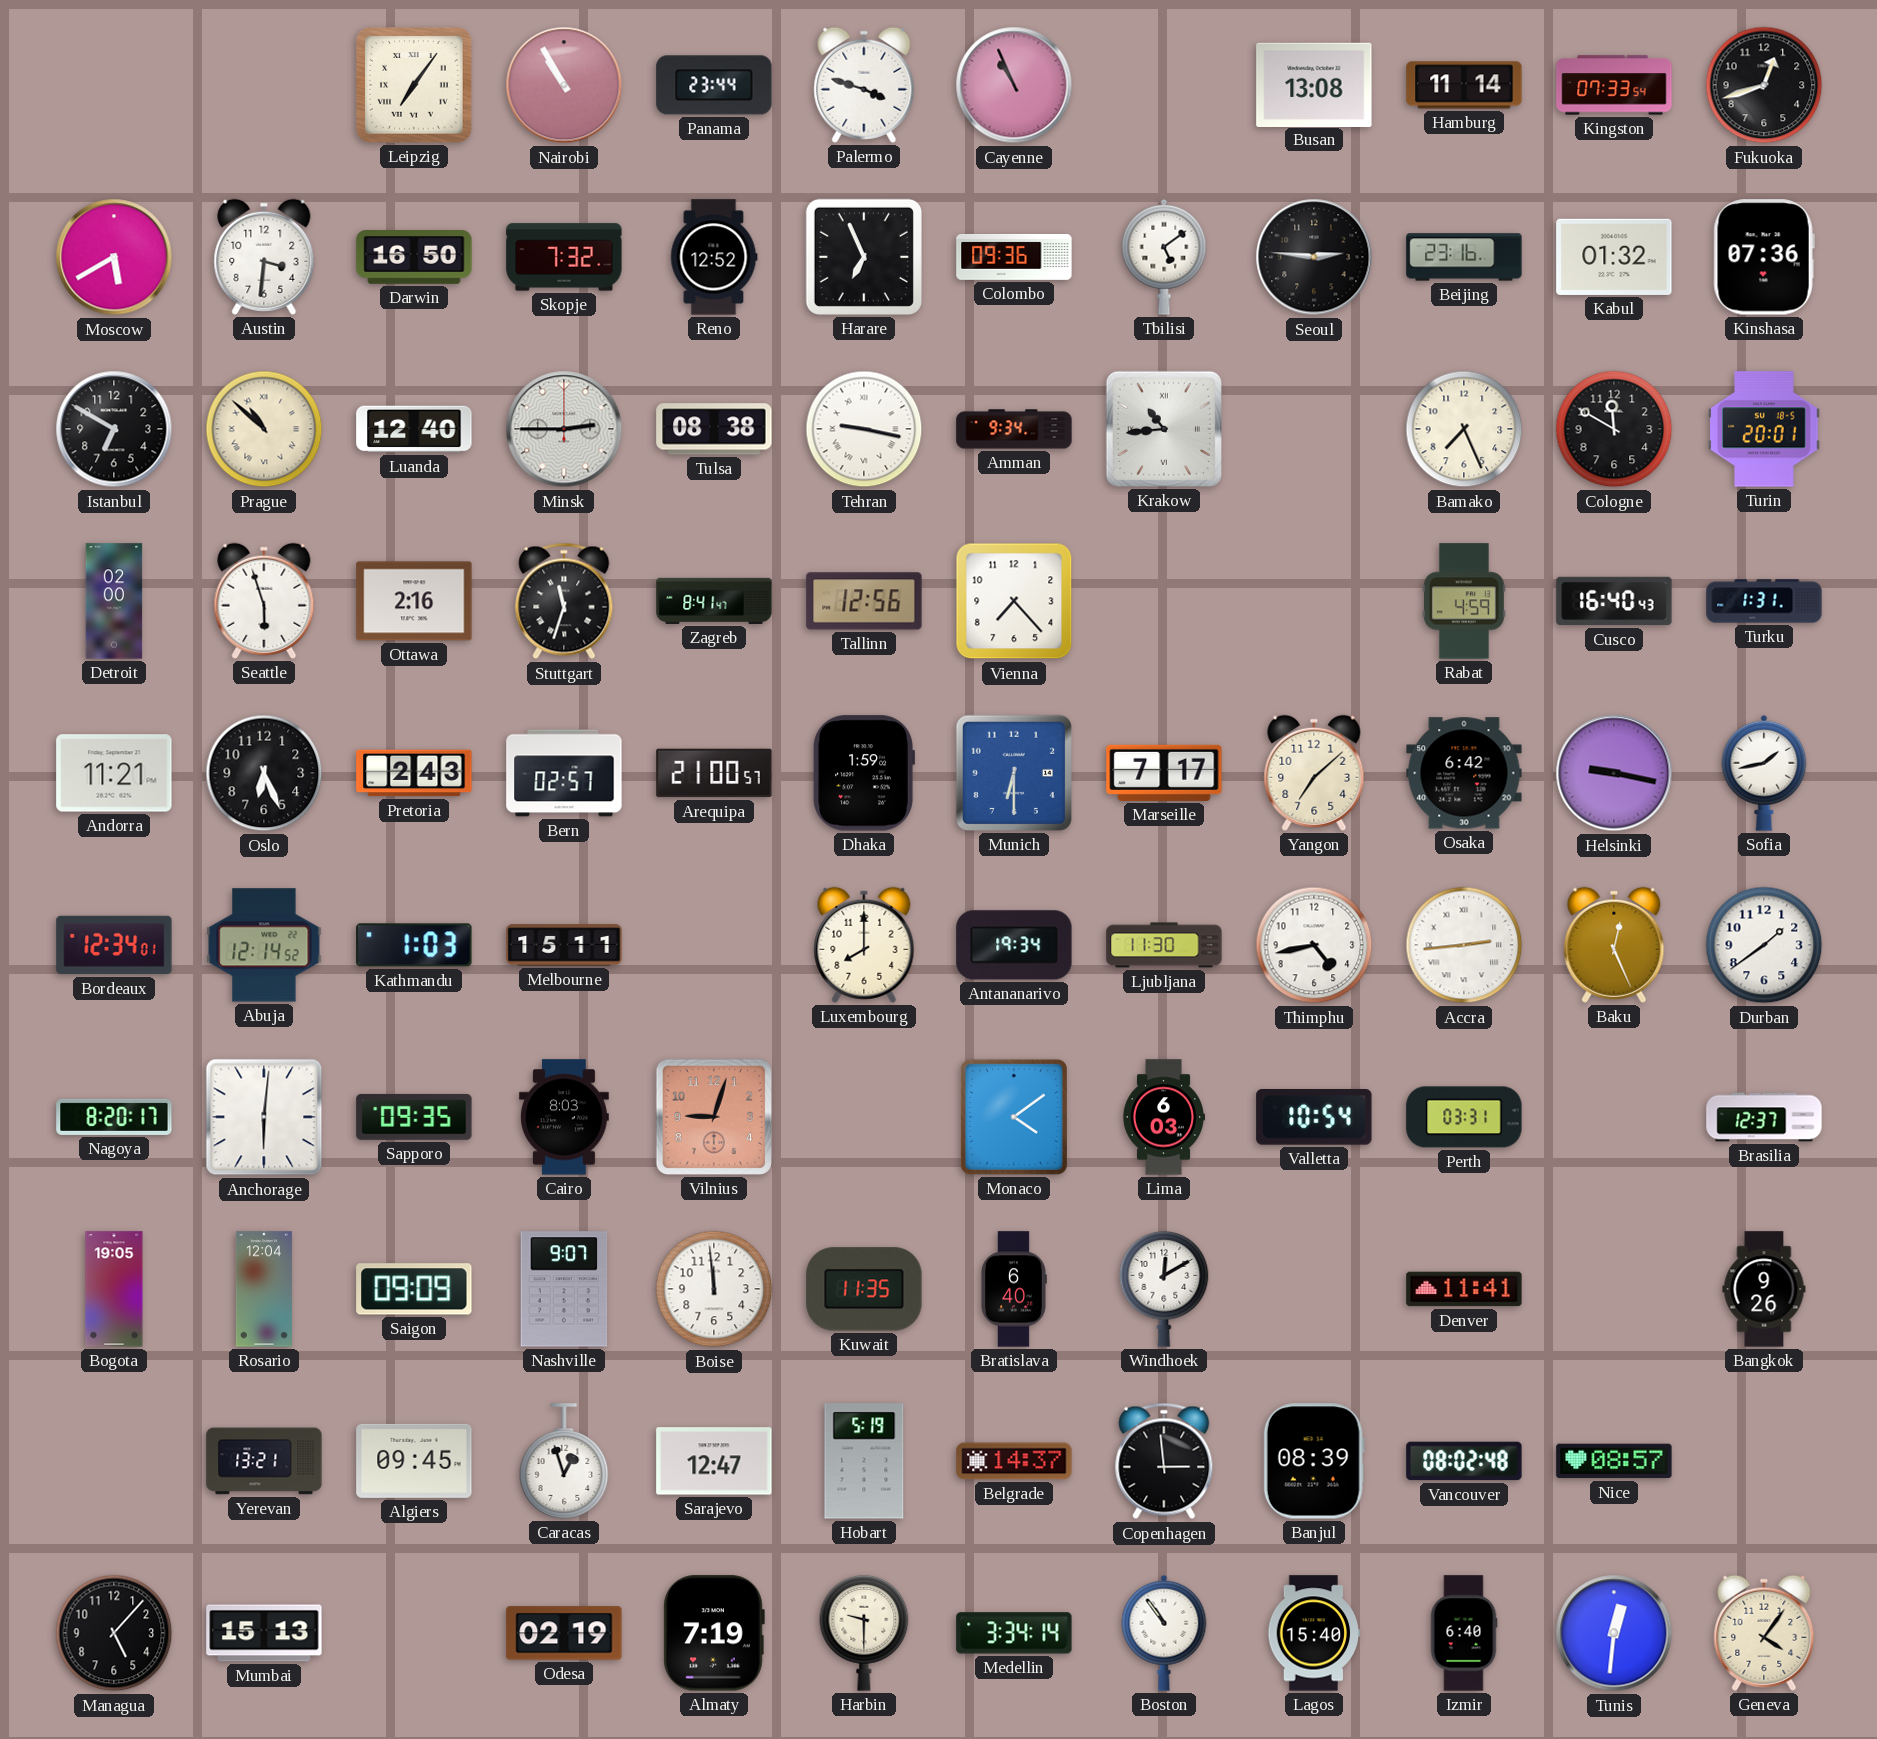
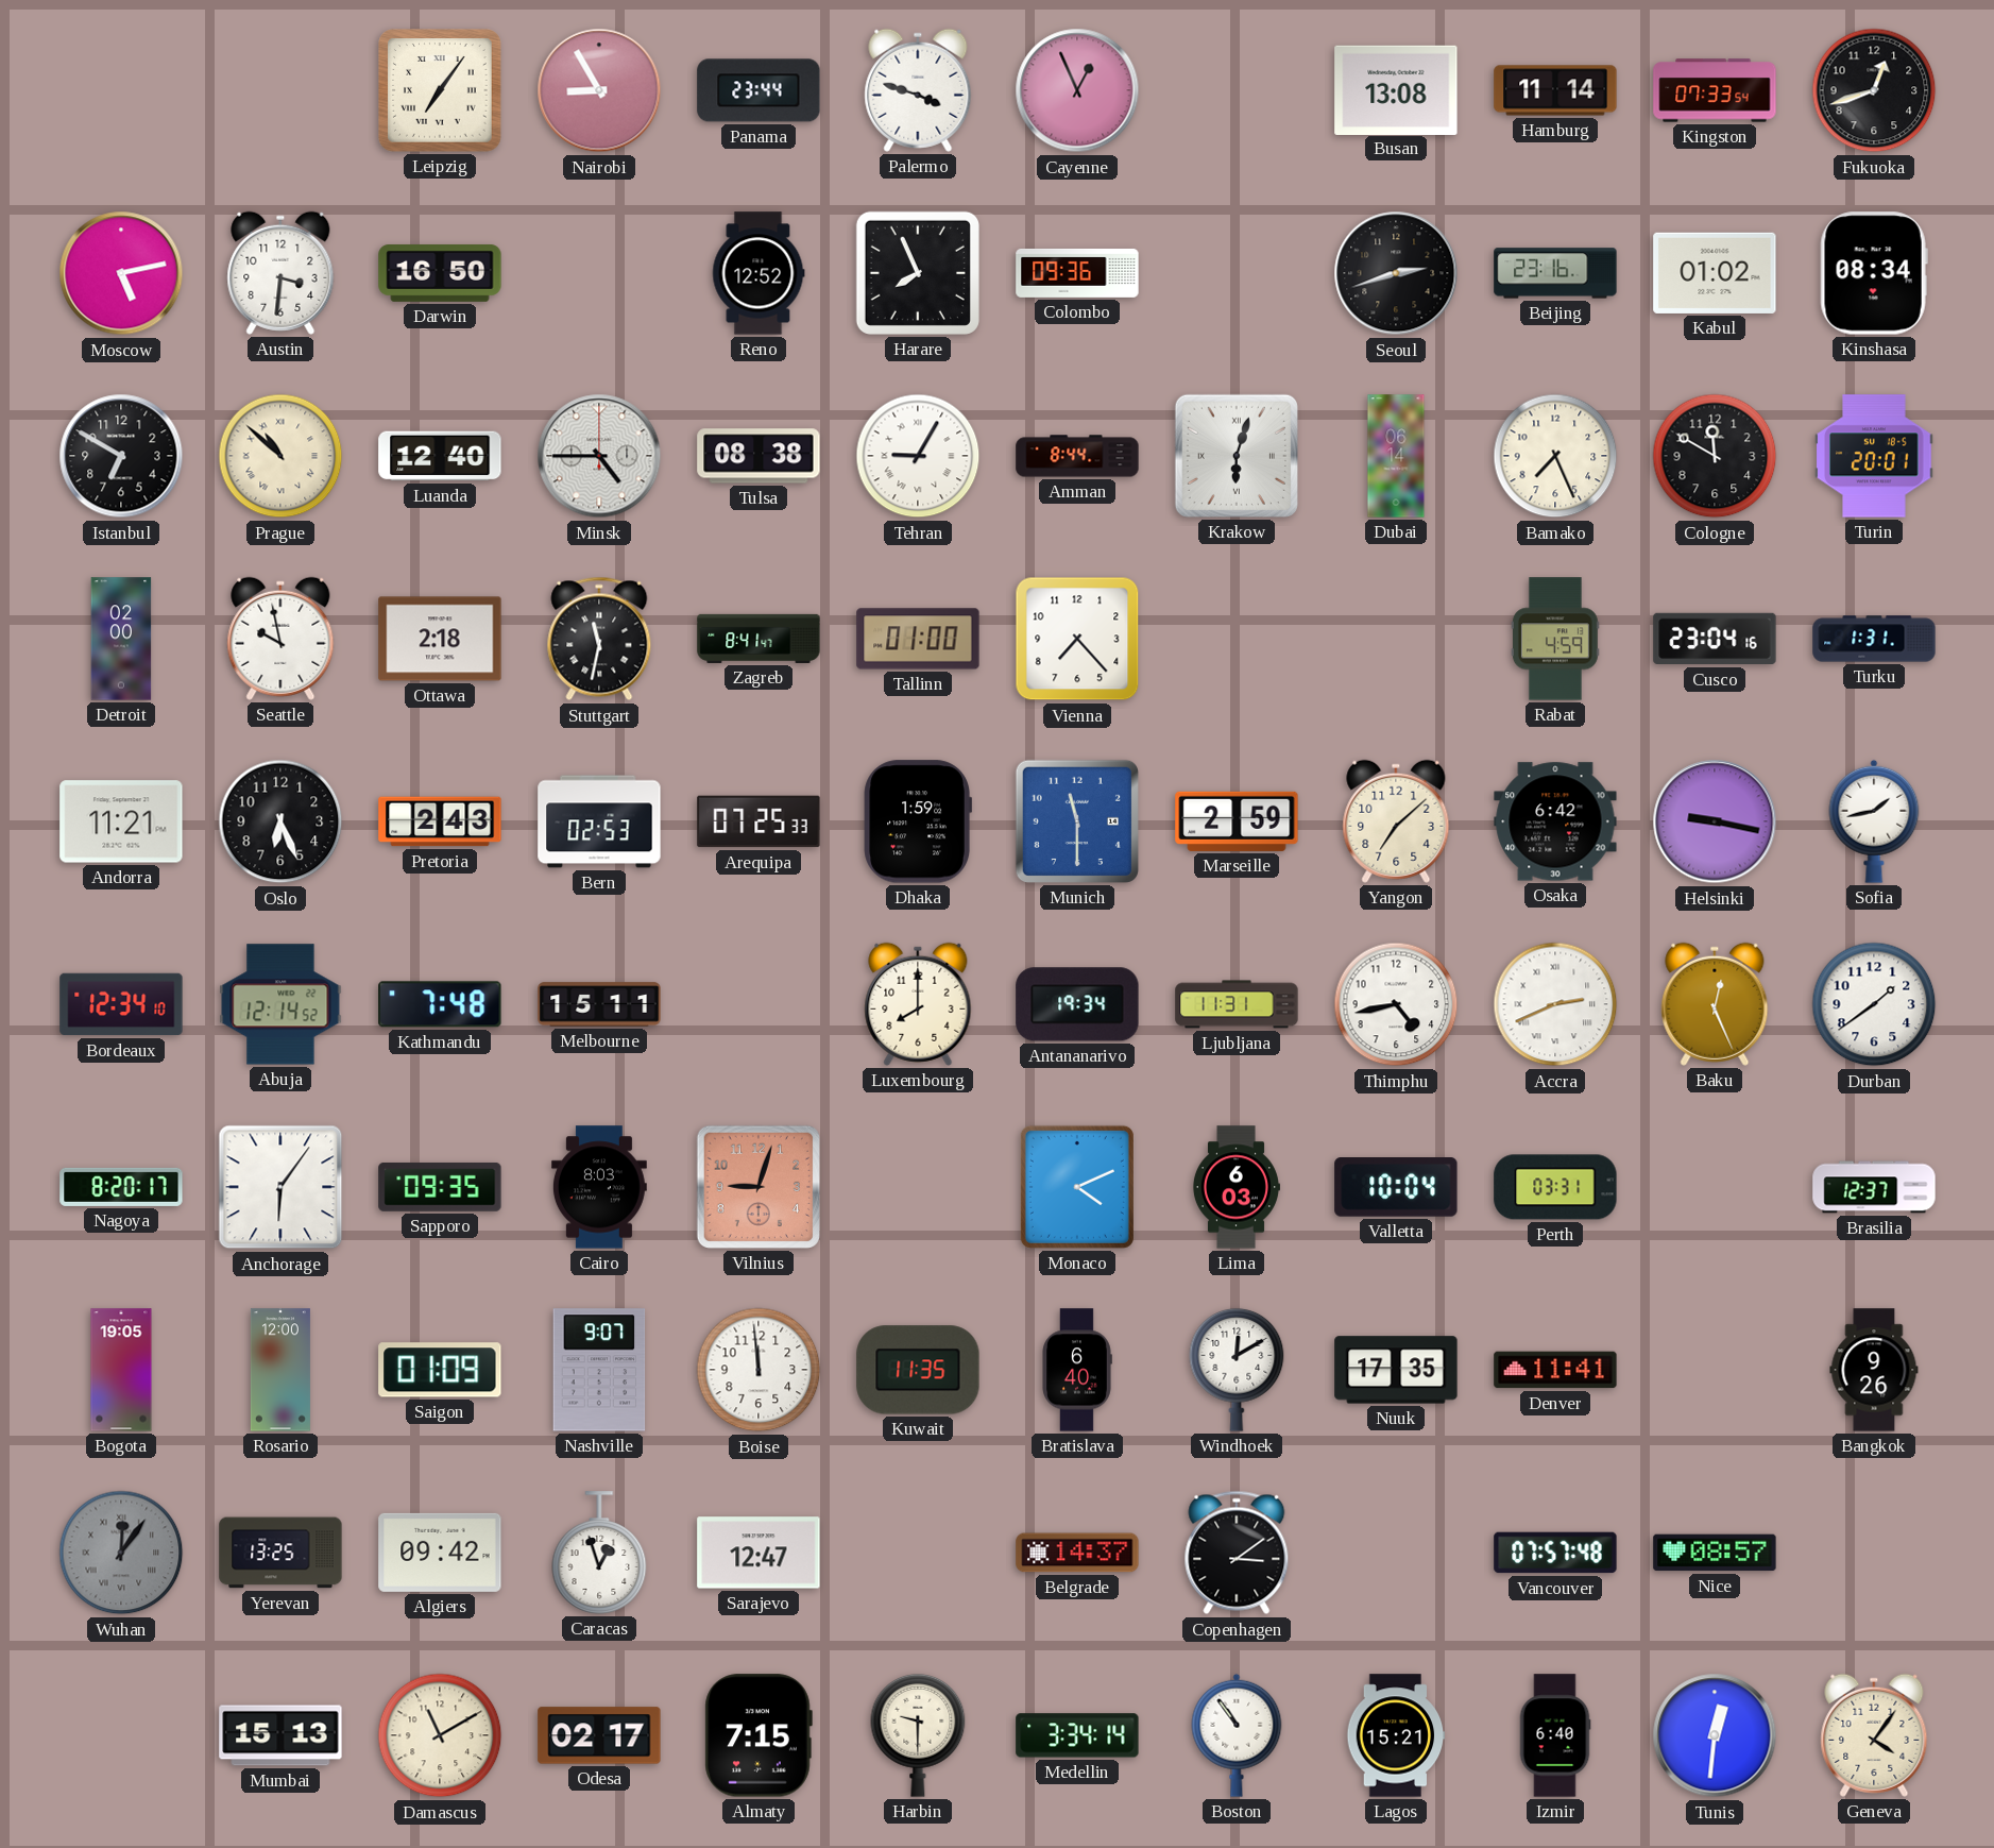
Nairobi: 10:55 -> 8:55
Cayenne: 10:56 -> 12:56
Moscow: 5:40 -> 5:13
Skopje: 7:32 -> none
Harare: 6:56 -> 7:56
Tbilisi: 5:09 -> none
Seoul: 2:46 -> 2:42
Kabul: 01:32 -> 01:02
Kinshasa: 07:36 -> 08:34
Minsk: 2:45 -> 4:45
Tehran: 9:17 -> 9:05
Amman: 9:34 -> 8:44
Krakow: 10:44 -> 6:03
Dubai: none -> 06:14
Seattle: 5:57 -> 9:58
Ottawa: 2:16 -> 2:18
Stuttgart: 11:33 -> 11:32
Tallinn: 12:56 -> 01:00
Cusco: 16:40 -> 23:04
Bern: 02:57 -> 02:53
Arequipa: 21:00 -> 07:25
Munich: 6:30 -> 11:30
Marseille: 7:17 -> 2:59
Bordeaux: 12:34:01 -> 12:34:10
Kathmandu: 1:03 -> 7:48
Ljubljana: 11:30 -> 11:31
Accra: 2:44 -> 2:41
Anchorage: 6:01 -> 6:06
Monaco: 4:09 -> 4:11
Valletta: 10:54 -> 10:04
Rosario: 12:04 -> 12:00
Saigon: 09:09 -> 01:09
Nuuk: none -> 17:35
Wuhan: none -> 12:06
Yerevan: 13:21 -> 13:25
Algiers: 09:45 -> 09:42
Hobart: 5:19 -> none
Copenhagen: 2:59 -> 3:09
Banjul: 08:39 -> none
Vancouver: 08:02 -> 07:57
Managua: 5:07 -> none
Damascus: none -> 11:10
Odesa: 02:19 -> 02:17
Almaty: 7:19 -> 7:15
Lagos: 15:40 -> 15:21
